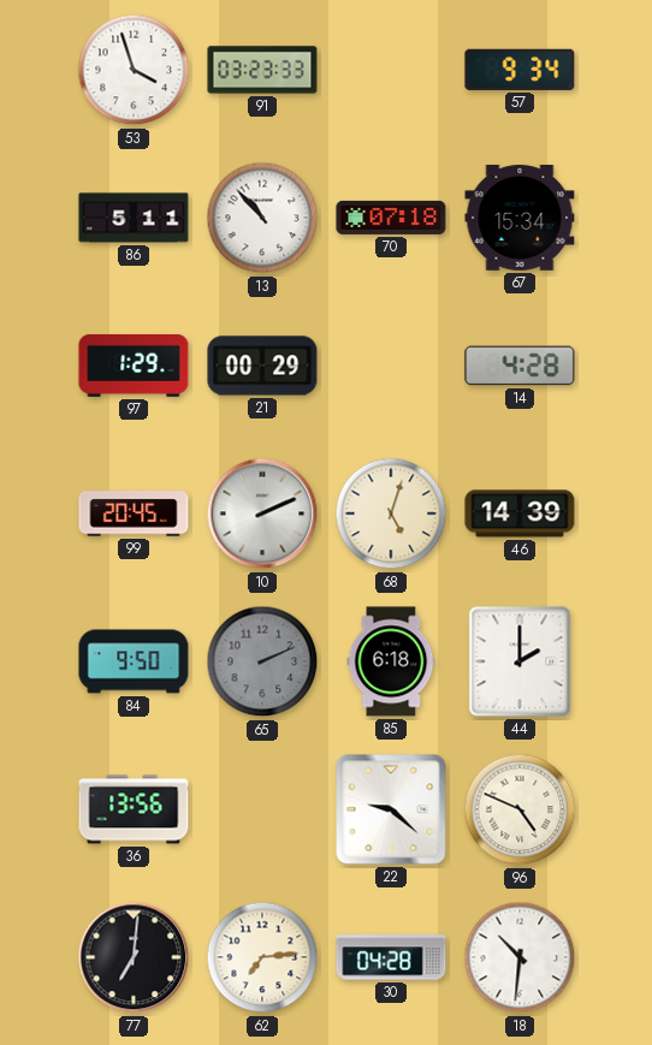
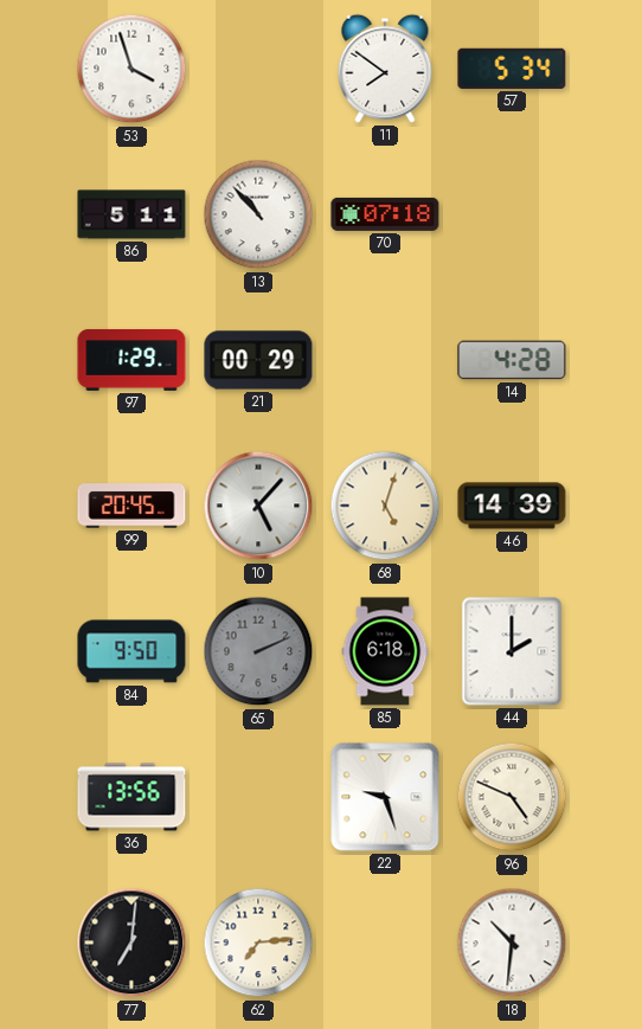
91: 03:23 -> none
11: none -> 7:51
57: 9:34 -> 5:34
67: 15:34 -> none
10: 2:11 -> 5:07
22: 9:22 -> 9:27
30: 04:28 -> none
